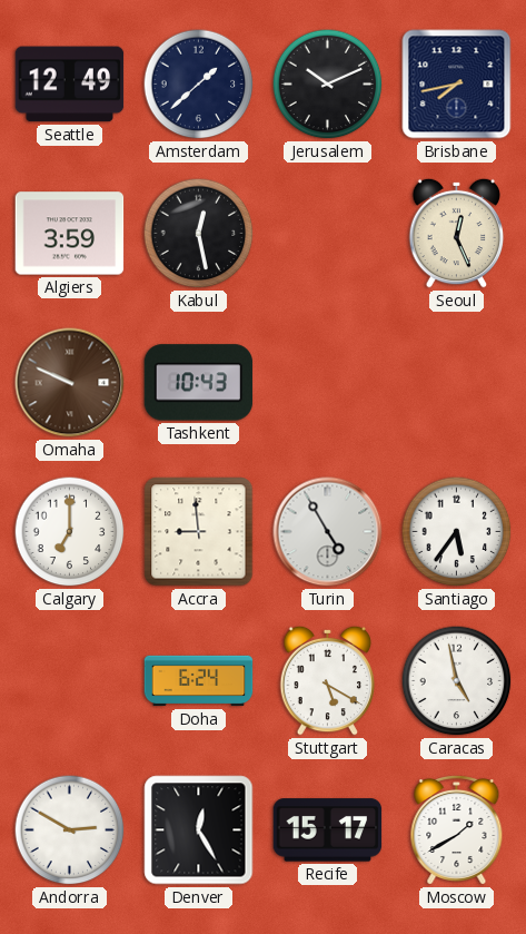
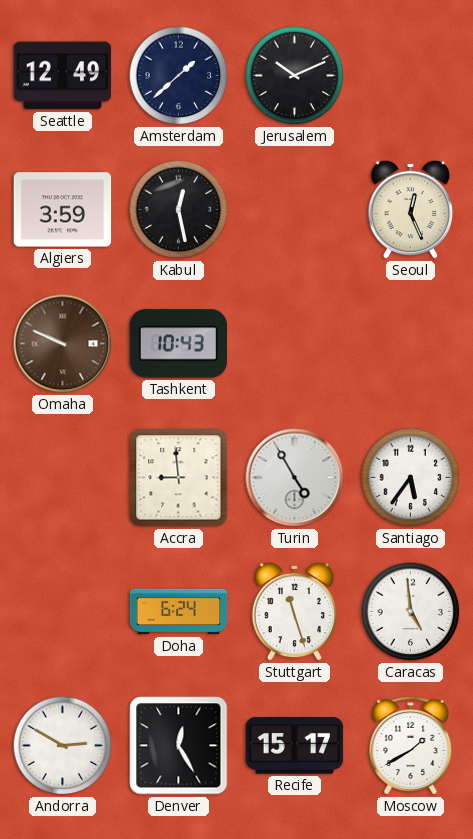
Brisbane: 7:43 -> none
Calgary: 7:00 -> none
Stuttgart: 5:20 -> 11:27
Caracas: 4:58 -> 4:59
